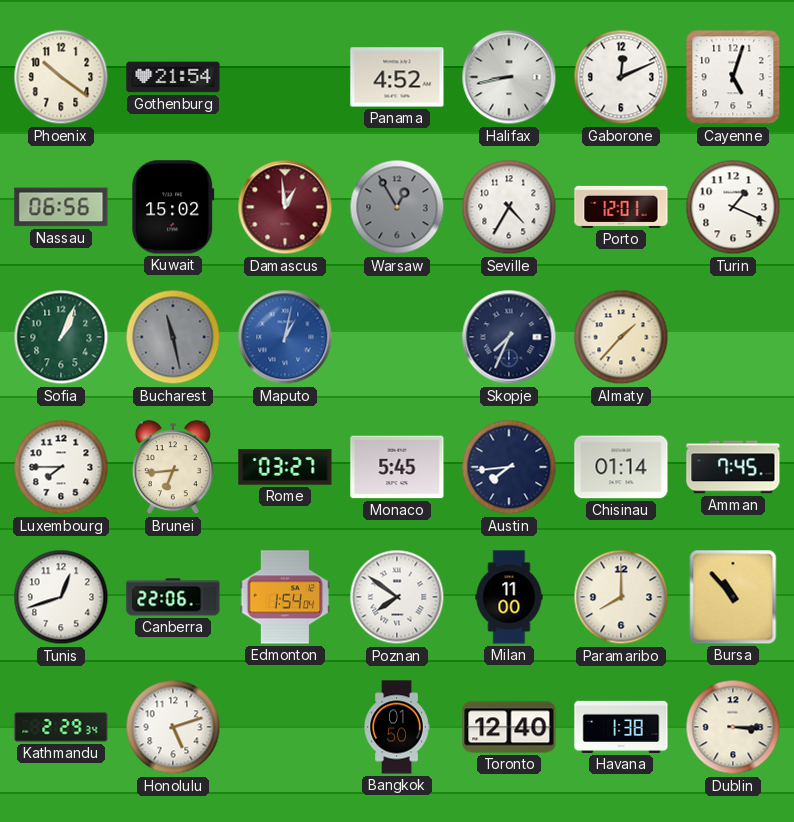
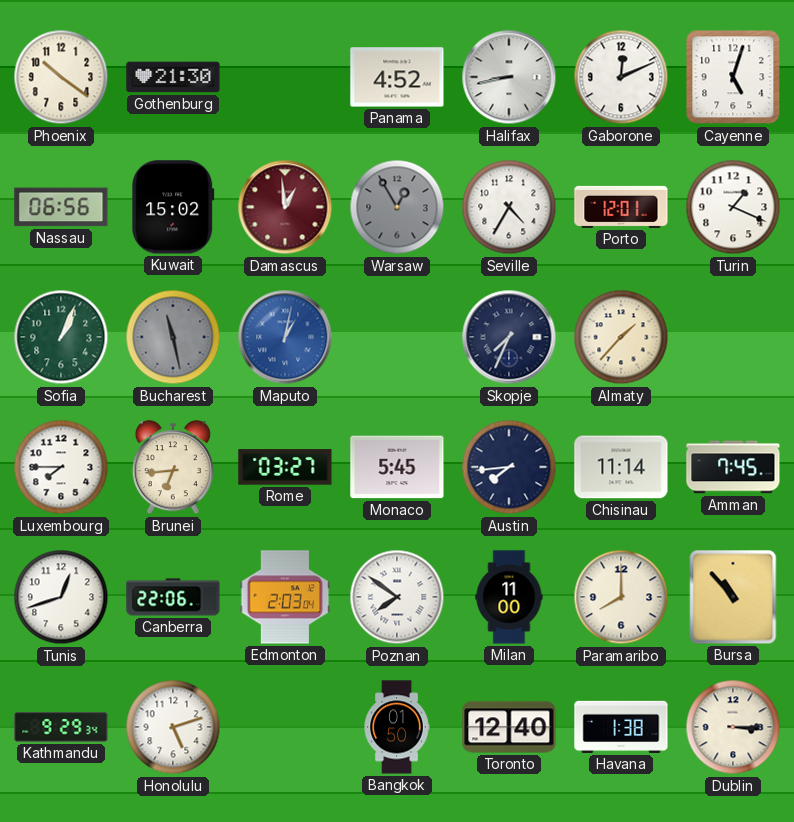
Gothenburg: 21:54 -> 21:30
Chisinau: 01:14 -> 11:14
Edmonton: 1:54 -> 2:03
Kathmandu: 2:29 -> 9:29
